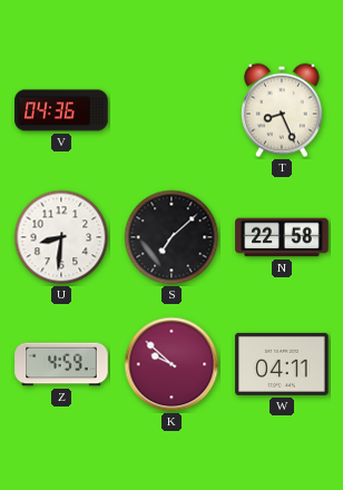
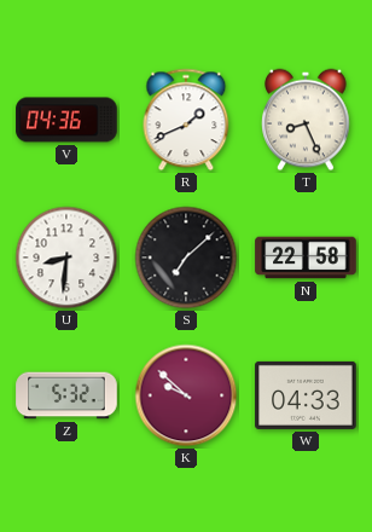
R: none -> 1:41
Z: 4:59 -> 5:32
W: 04:11 -> 04:33
